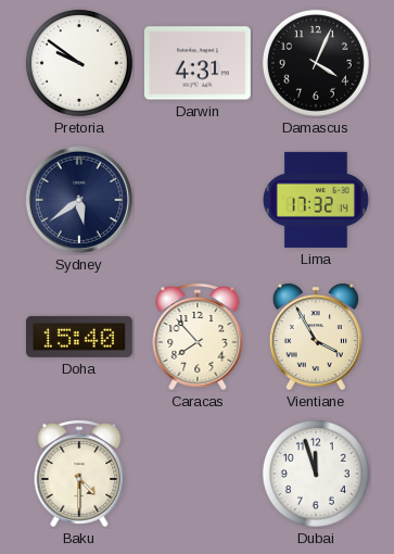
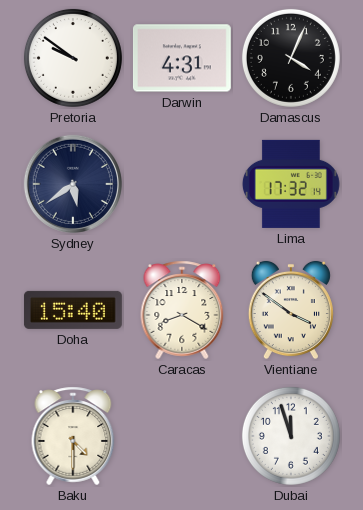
Caracas: 7:53 -> 8:20
Vientiane: 3:55 -> 3:51
